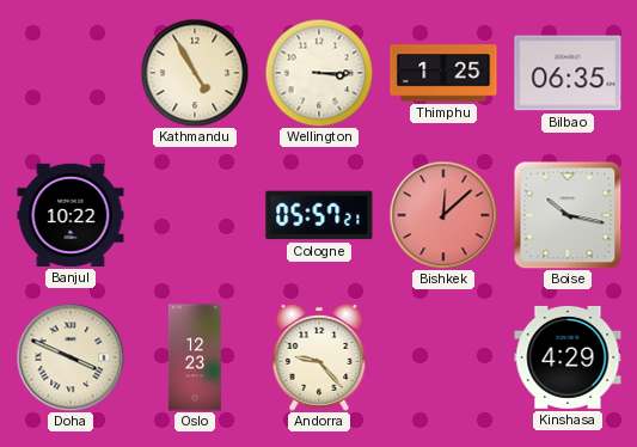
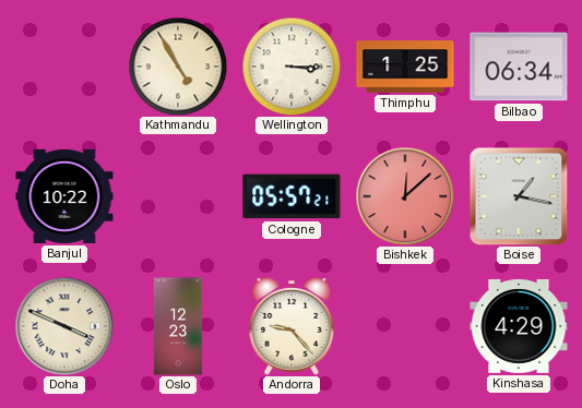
Bilbao: 06:35 -> 06:34
Boise: 10:17 -> 1:17
